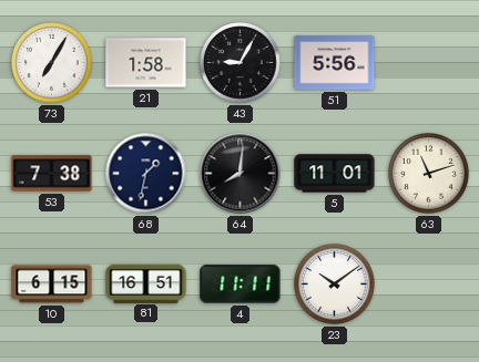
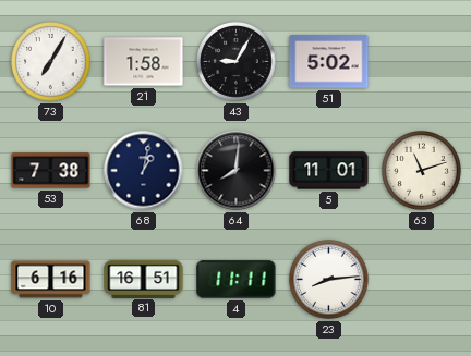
51: 5:56 -> 5:02
68: 1:32 -> 1:02
10: 6:15 -> 6:16
23: 10:09 -> 8:14
